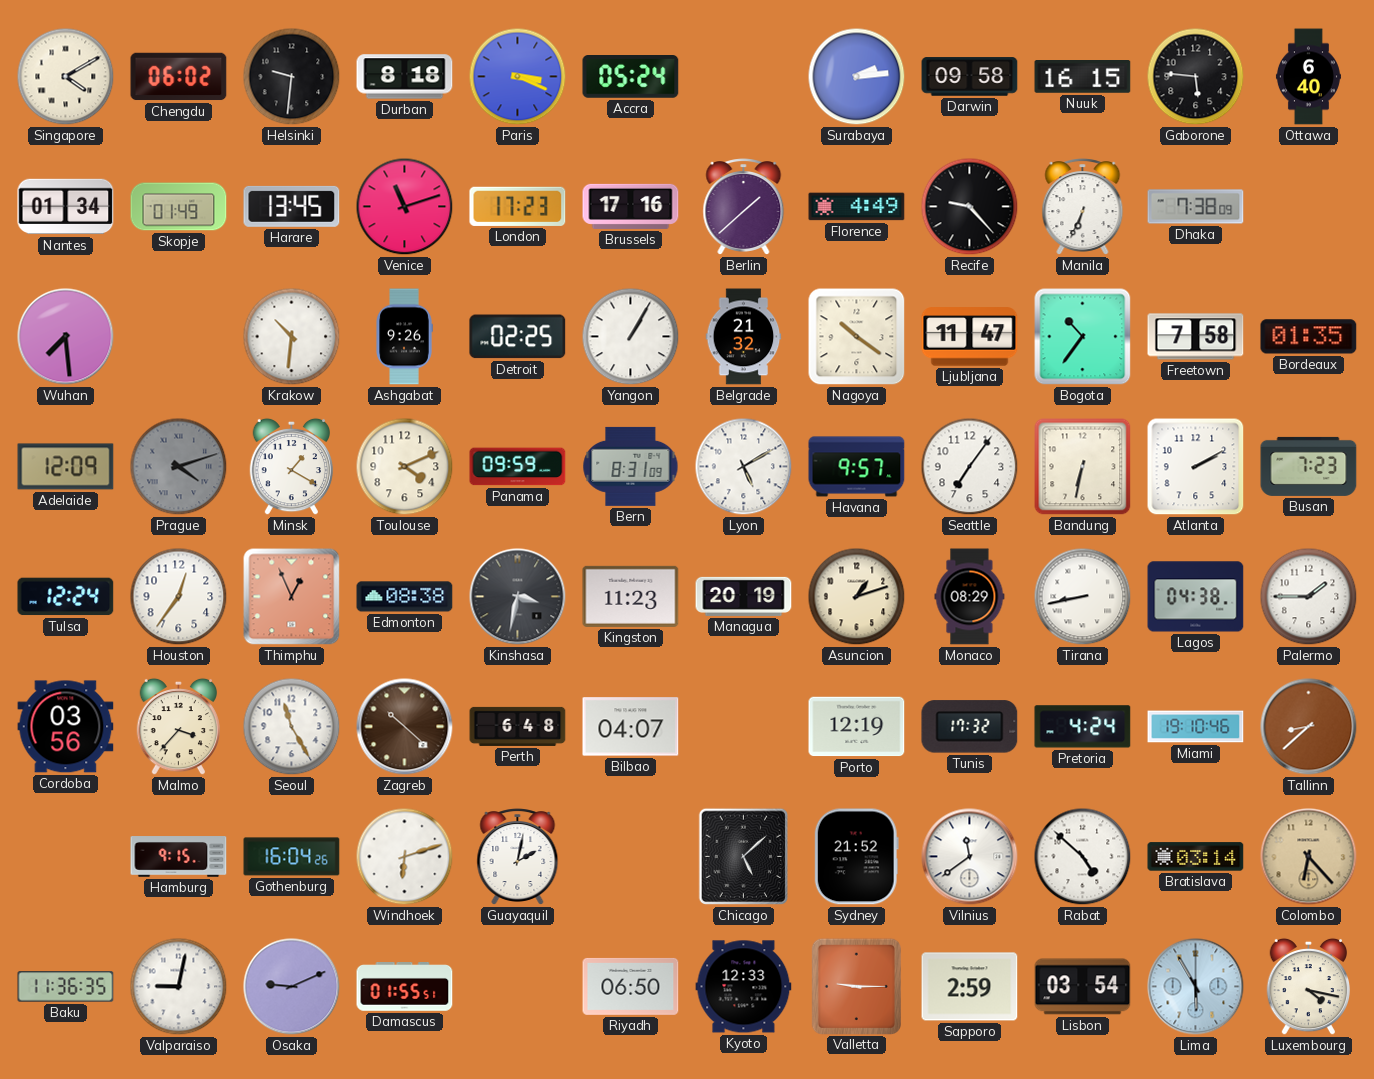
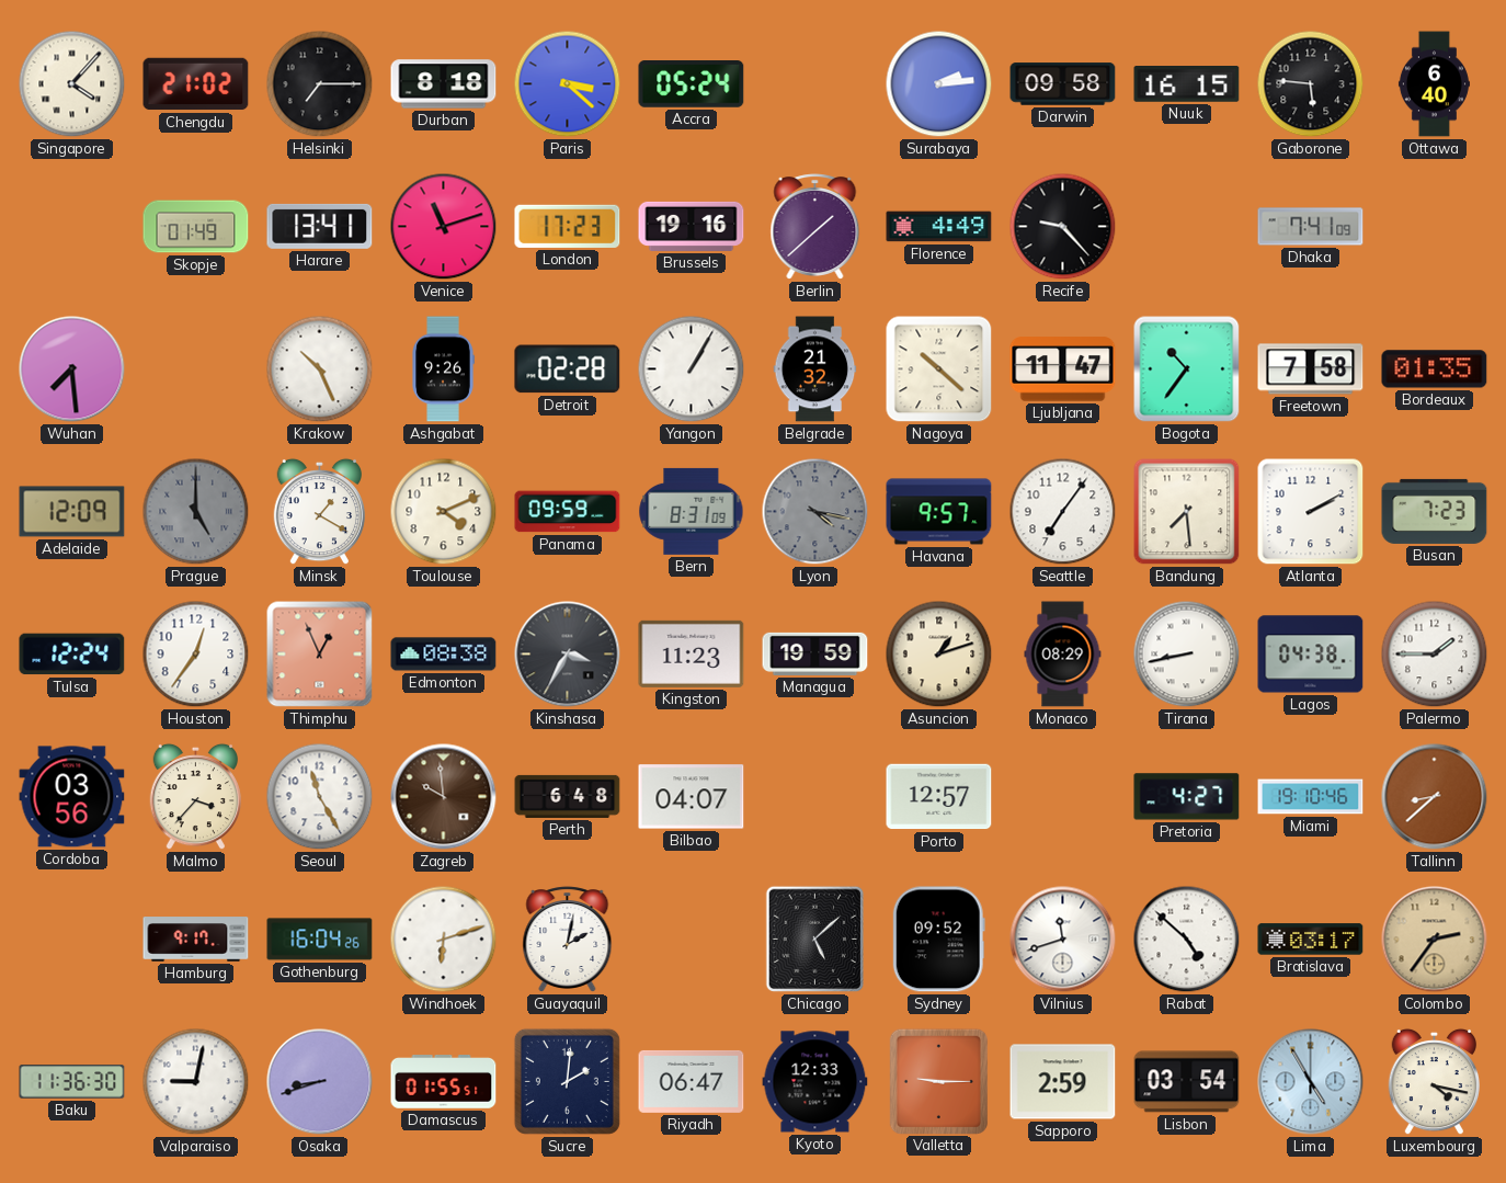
Singapore: 4:10 -> 4:07
Chengdu: 06:02 -> 21:02
Helsinki: 9:31 -> 7:15
Paris: 3:19 -> 3:22
Nantes: 01:34 -> none
Harare: 13:45 -> 13:41
Brussels: 17:16 -> 19:16
Manila: 6:34 -> none
Dhaka: 7:38 -> 7:41
Krakow: 10:31 -> 10:26
Detroit: 02:25 -> 02:28
Nagoya: 10:21 -> 10:22
Prague: 4:12 -> 5:00
Lyon: 5:10 -> 4:17
Lyon dial: white -> grey
Bandung: 6:32 -> 7:29
Kinshasa: 3:32 -> 3:35
Managua: 20:19 -> 19:59
Zagreb: 10:22 -> 9:59
Porto: 12:19 -> 12:57
Tunis: 17:32 -> none
Pretoria: 4:24 -> 4:27
Hamburg: 9:15 -> 9:17
Sydney: 21:52 -> 09:52
Vilnius: 11:39 -> 11:42
Bratislava: 03:14 -> 03:17
Colombo: 6:23 -> 2:36
Baku: 11:36:35 -> 11:36:30
Osaka: 9:11 -> 8:42
Sucre: none -> 2:01
Riyadh: 06:50 -> 06:47
Lima: 5:55 -> 4:55
